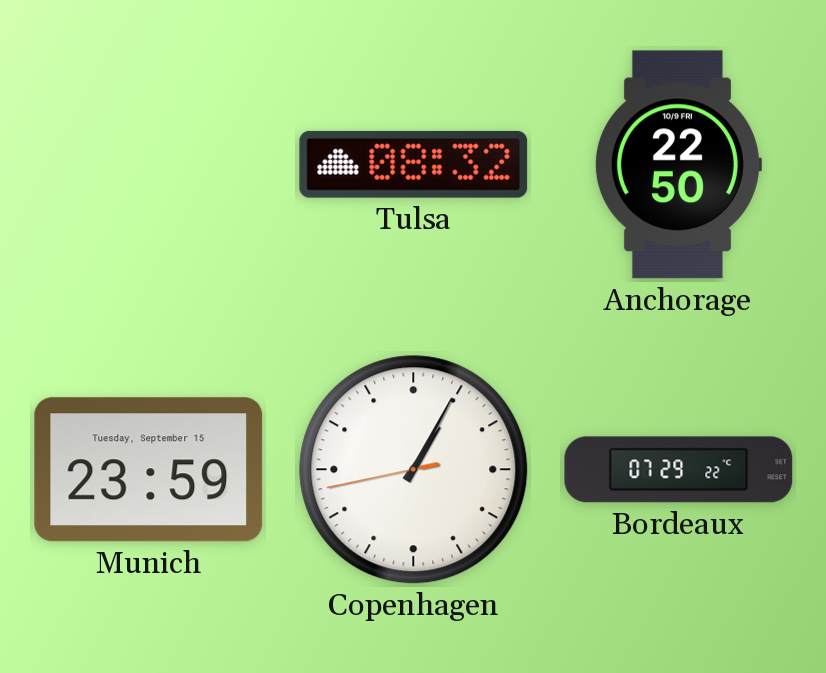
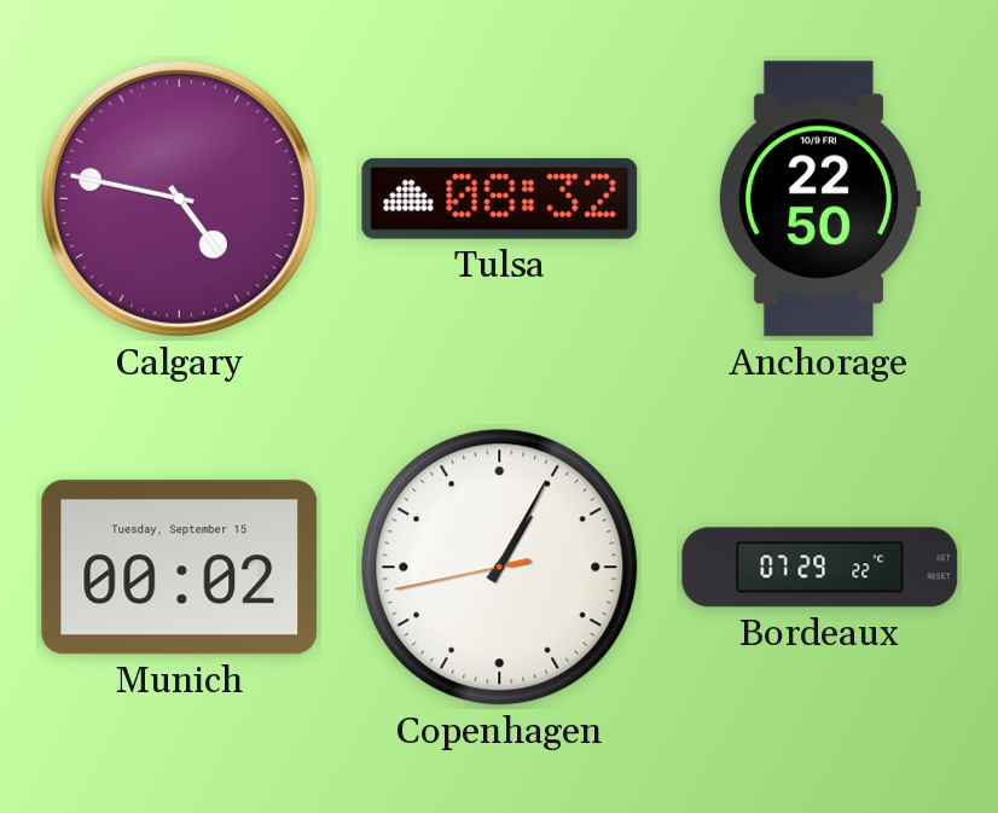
Calgary: none -> 4:47
Munich: 23:59 -> 00:02
